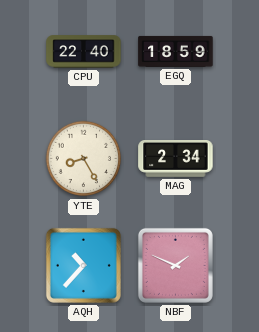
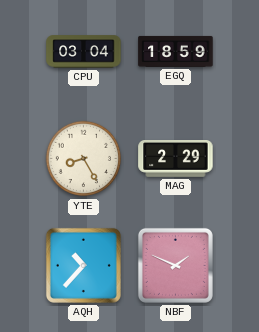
CPU: 22:40 -> 03:04
MAG: 2:34 -> 2:29
